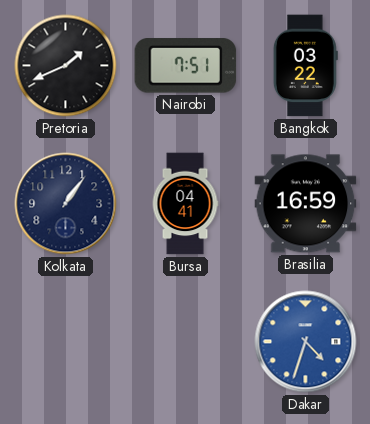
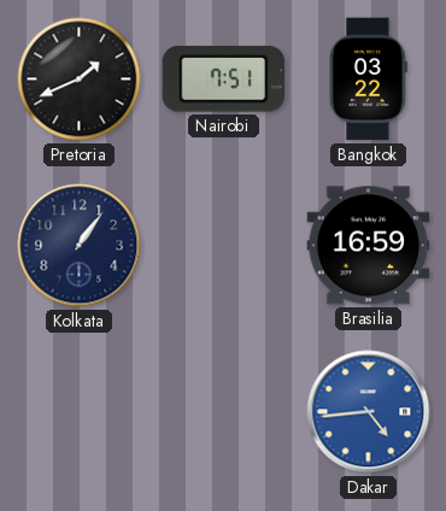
Bursa: 04:41 -> none
Dakar: 4:33 -> 4:44
